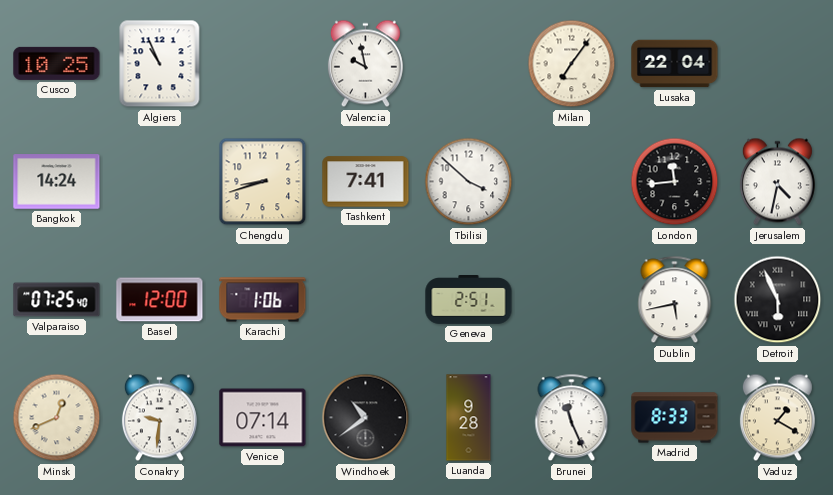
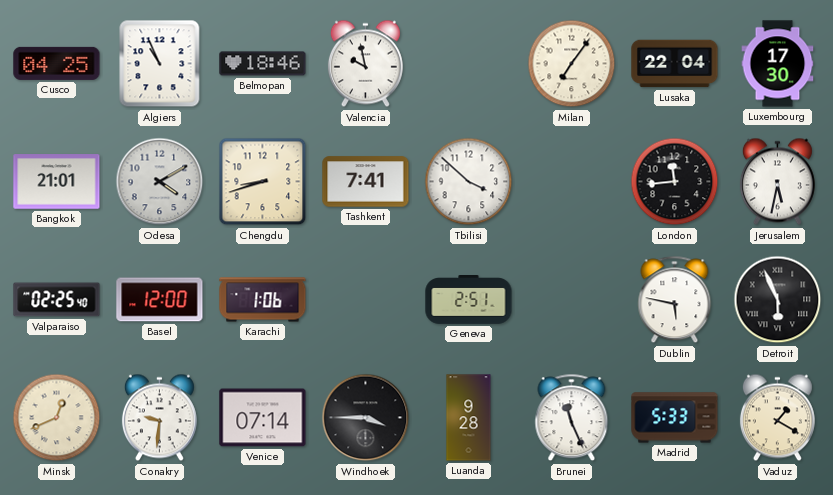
Cusco: 10:25 -> 04:25
Belmopan: none -> 18:46
Luxembourg: none -> 17:30
Bangkok: 14:24 -> 21:01
Odesa: none -> 4:10
Jerusalem: 4:32 -> 5:32
Valparaiso: 07:25 -> 02:25
Dublin: 5:43 -> 5:47
Windhoek: 10:39 -> 3:45
Madrid: 8:33 -> 5:33
